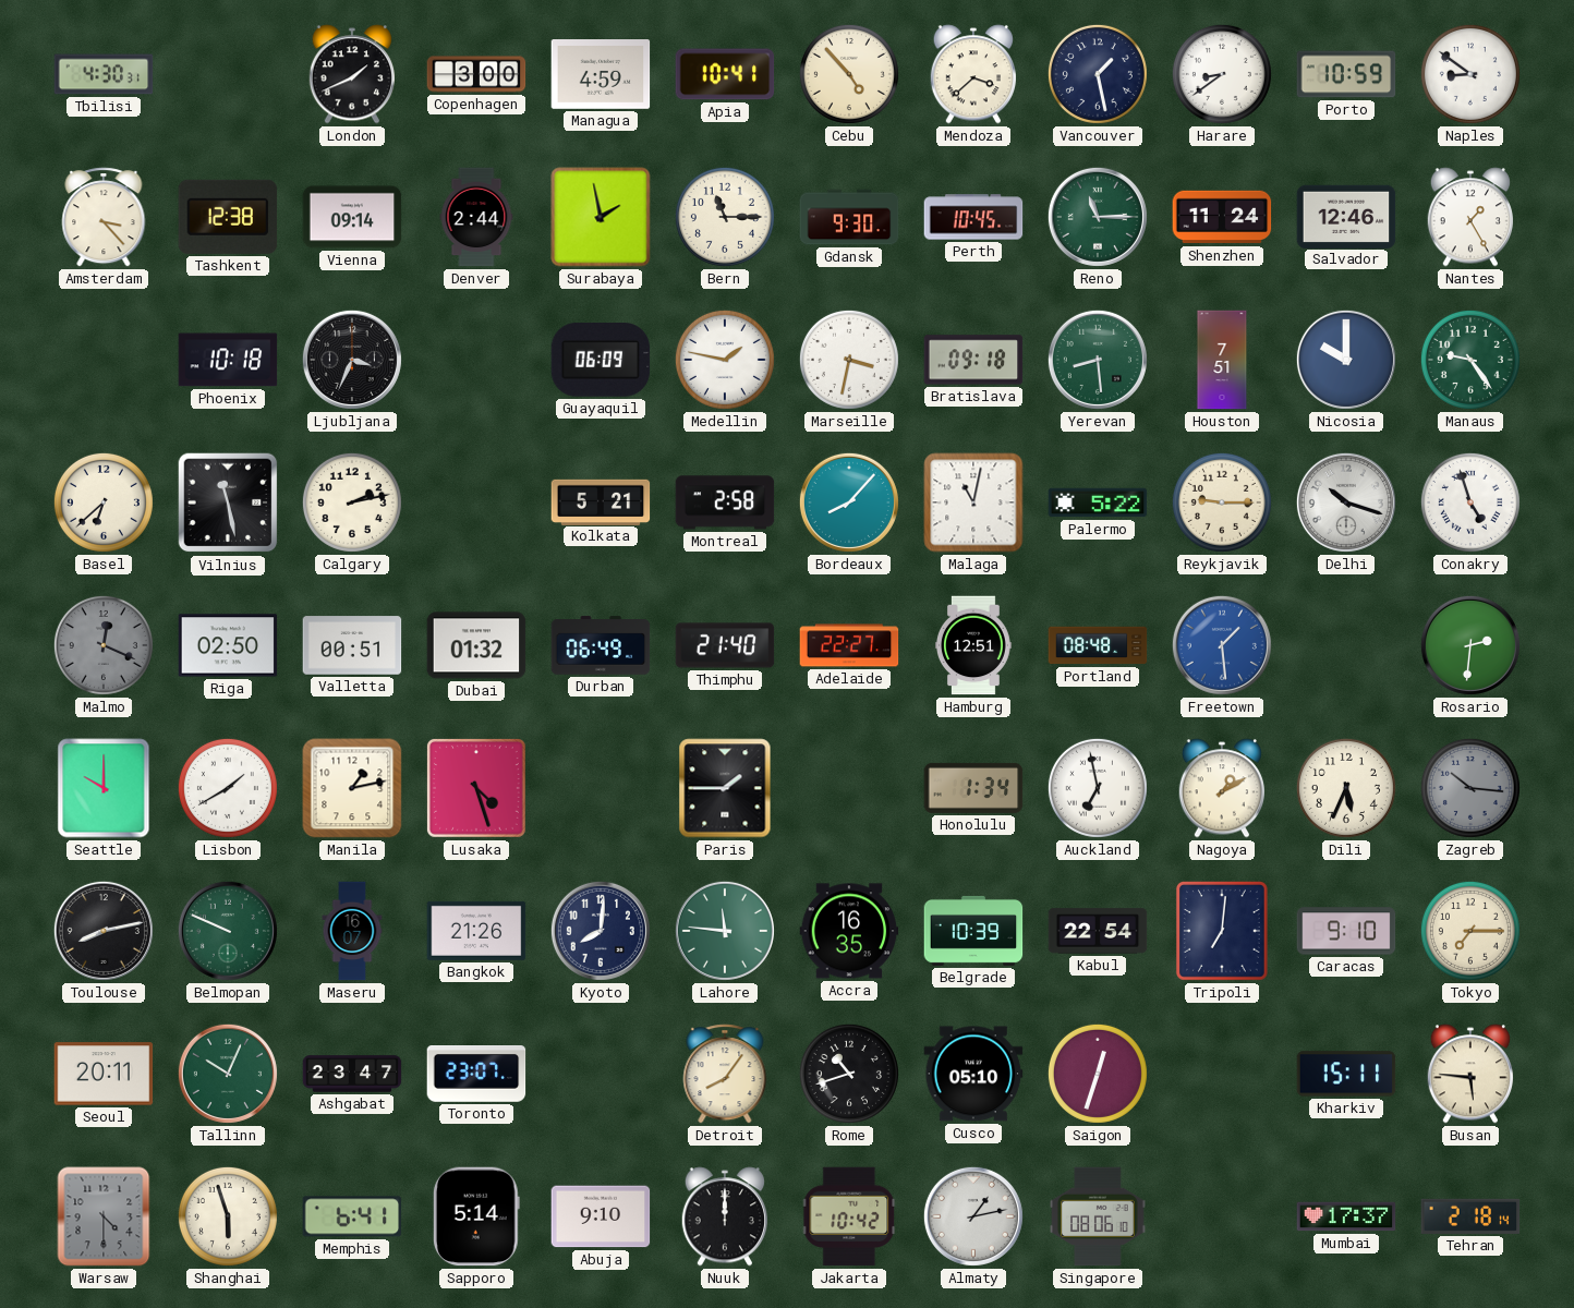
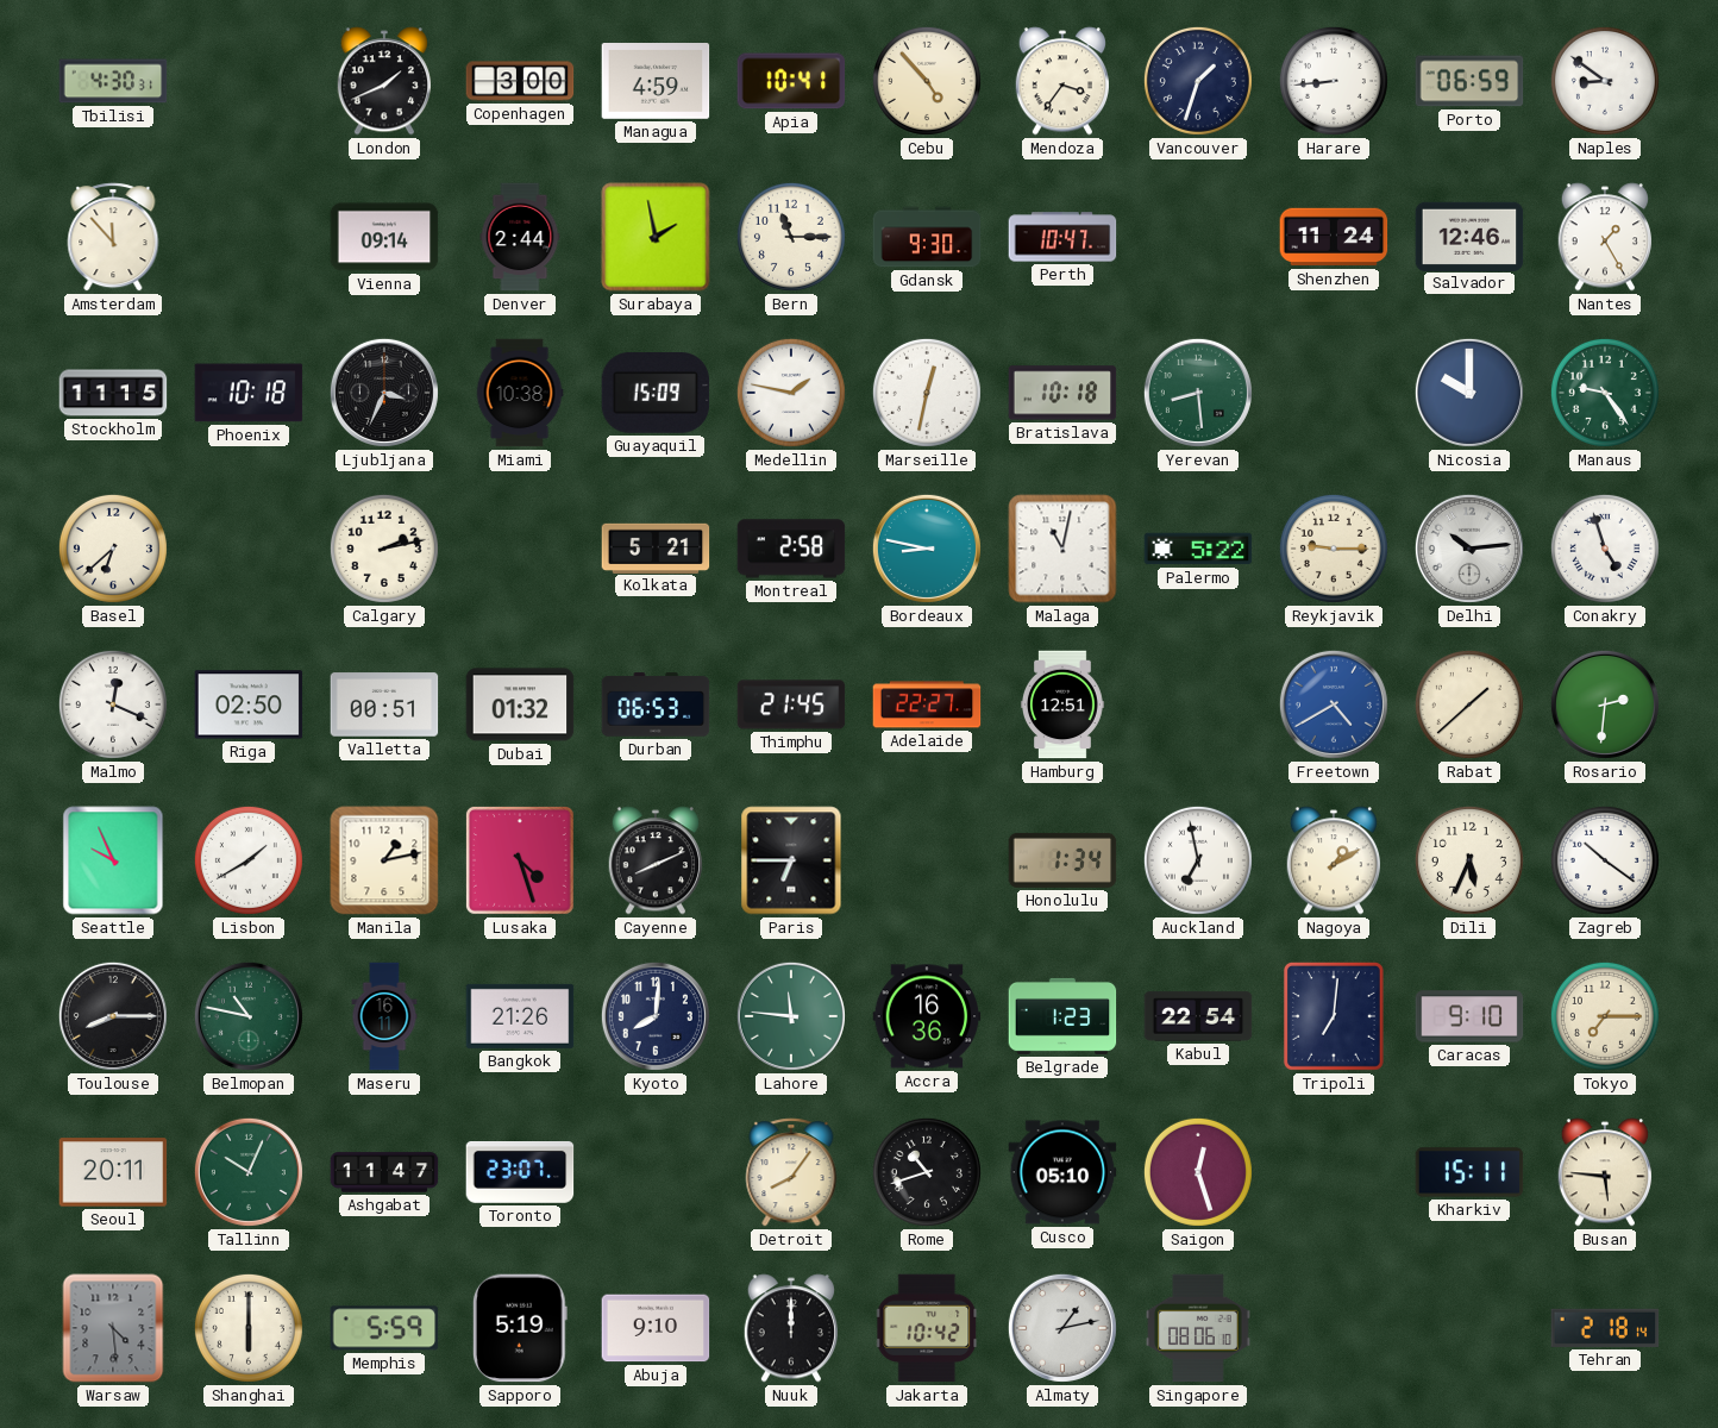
Mendoza: 3:38 -> 3:36
Vancouver: 1:28 -> 1:33
Harare: 8:39 -> 8:44
Porto: 10:59 -> 06:59
Amsterdam: 3:23 -> 11:53
Tashkent: 12:38 -> none
Perth: 10:45 -> 10:47
Reno: 11:15 -> none
Stockholm: none -> 11:15
Miami: none -> 10:38
Guayaquil: 06:09 -> 15:09
Marseille: 3:32 -> 12:32
Bratislava: 09:18 -> 10:18
Houston: 7:51 -> none
Vilnius: 11:28 -> none
Bordeaux: 8:07 -> 8:47
Delhi: 10:18 -> 10:14
Malmo dial: grey -> white
Durban: 06:49 -> 06:53
Thimphu: 21:40 -> 21:45
Portland: 08:48 -> none
Freetown: 1:29 -> 4:40
Rabat: none -> 1:38
Seattle: 10:00 -> 9:56
Cayenne: none -> 8:11
Paris: 1:45 -> 6:45
Zagreb: 10:16 -> 10:21
Zagreb dial: grey -> white
Toulouse: 8:13 -> 8:15
Belmopan: 9:49 -> 10:47
Maseru: 16:07 -> 16:11
Accra: 16:35 -> 16:36
Belgrade: 10:39 -> 1:23
Ashgabat: 23:47 -> 11:47
Saigon: 12:33 -> 12:27
Warsaw: 4:30 -> 4:29
Shanghai: 5:57 -> 6:00
Memphis: 6:41 -> 5:59
Sapporo: 5:14 -> 5:19
Mumbai: 17:37 -> none
